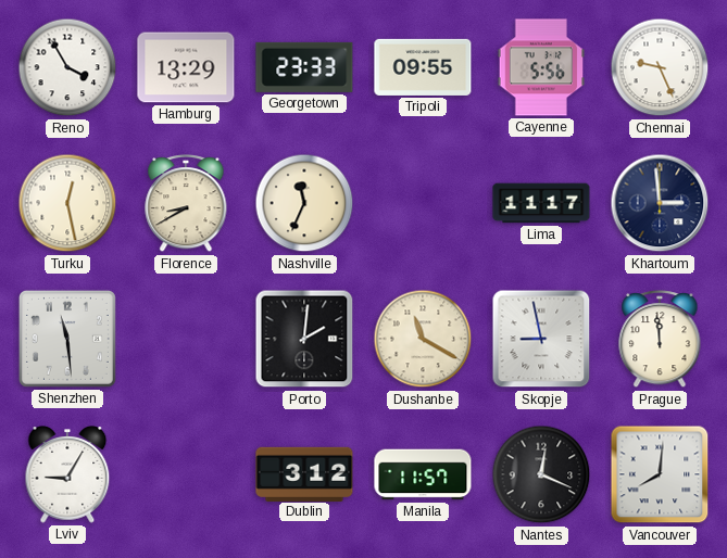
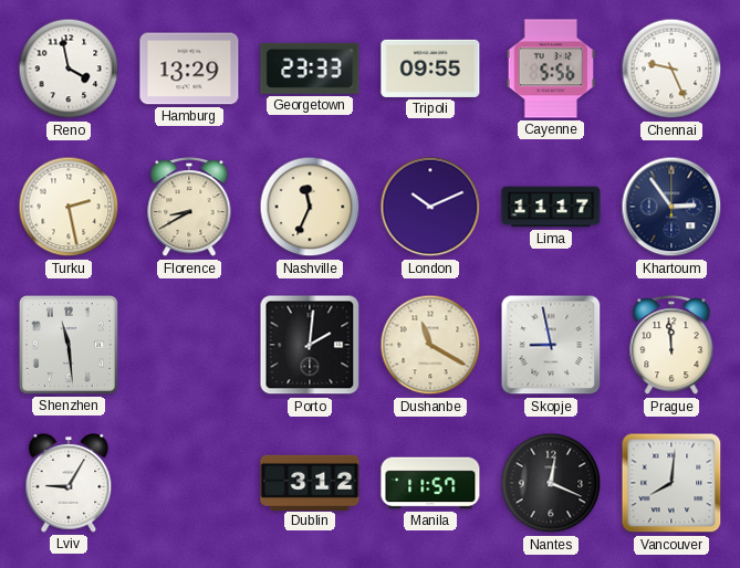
Reno: 3:55 -> 3:58
Turku: 12:28 -> 2:28
London: none -> 10:11
Khartoum: 2:59 -> 2:54
